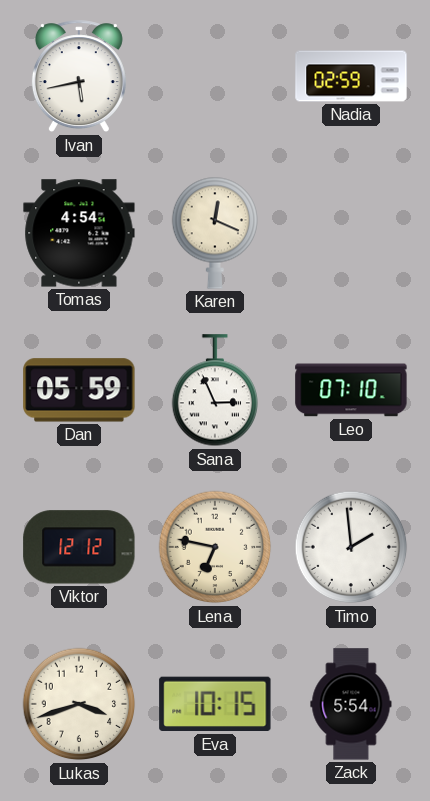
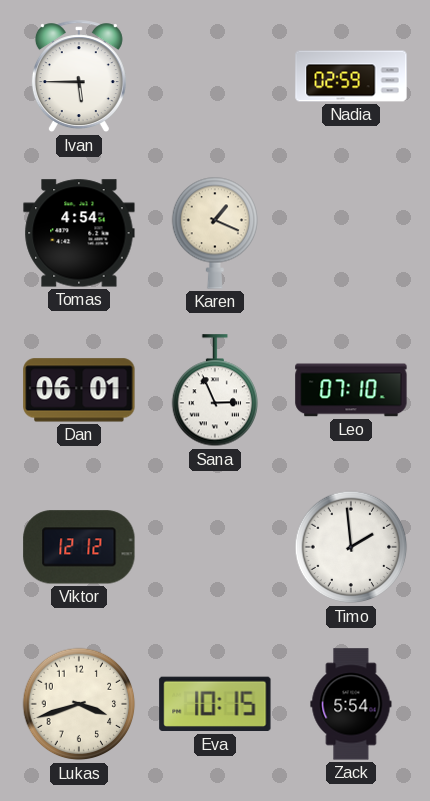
Ivan: 5:43 -> 5:45
Karen: 12:19 -> 1:19
Dan: 05:59 -> 06:01
Lena: 6:47 -> none
